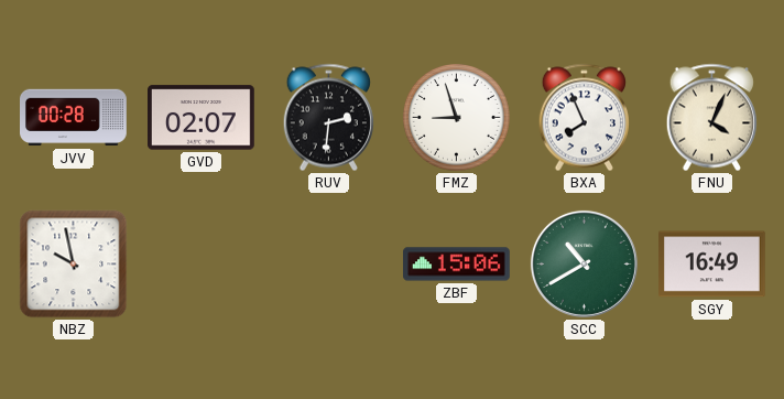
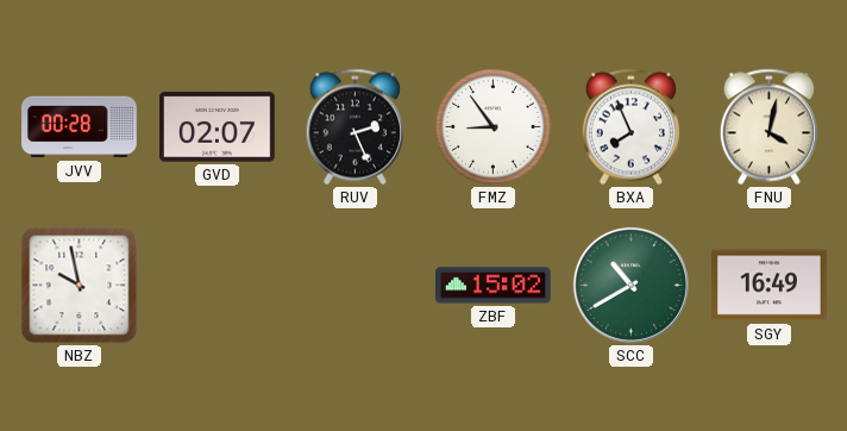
RUV: 2:31 -> 2:26
FMZ: 8:57 -> 8:54
FNU: 4:04 -> 4:02
ZBF: 15:06 -> 15:02
